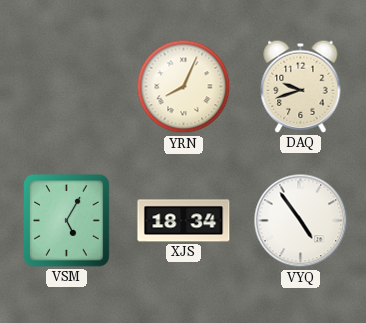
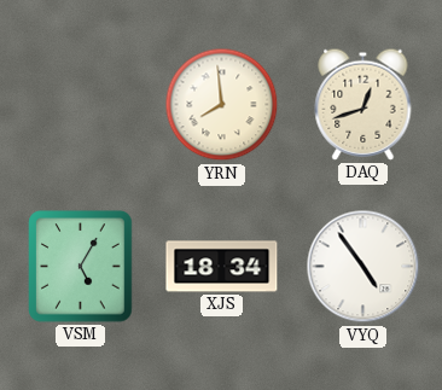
YRN: 8:04 -> 7:59
DAQ: 9:42 -> 12:42
